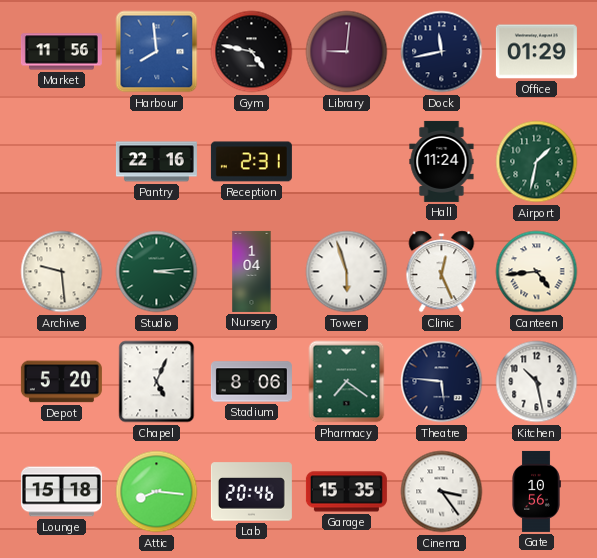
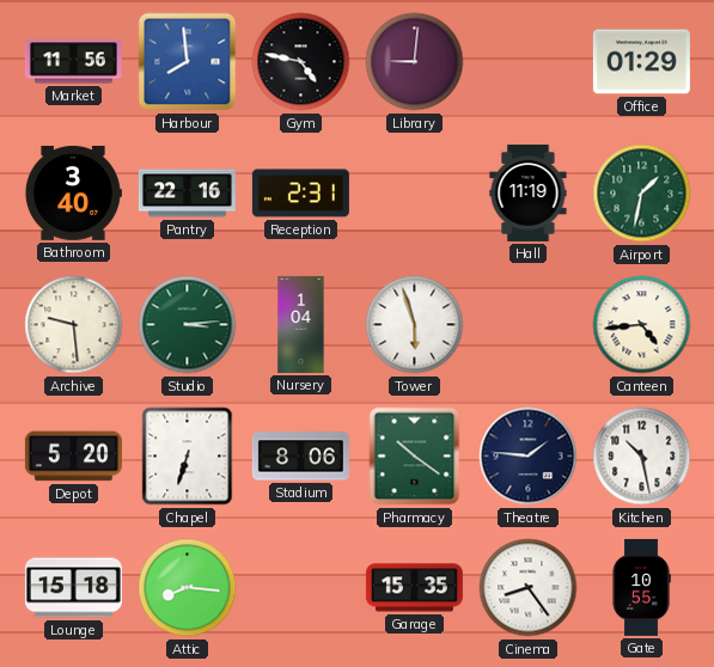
Dock: 11:43 -> none
Bathroom: none -> 3:40
Hall: 11:24 -> 11:19
Clinic: 12:26 -> none
Chapel: 5:04 -> 6:33
Pharmacy: 7:21 -> 10:21
Theatre: 5:46 -> 1:46
Lab: 20:46 -> none
Cinema: 3:24 -> 8:24
Gate: 10:56 -> 10:55
